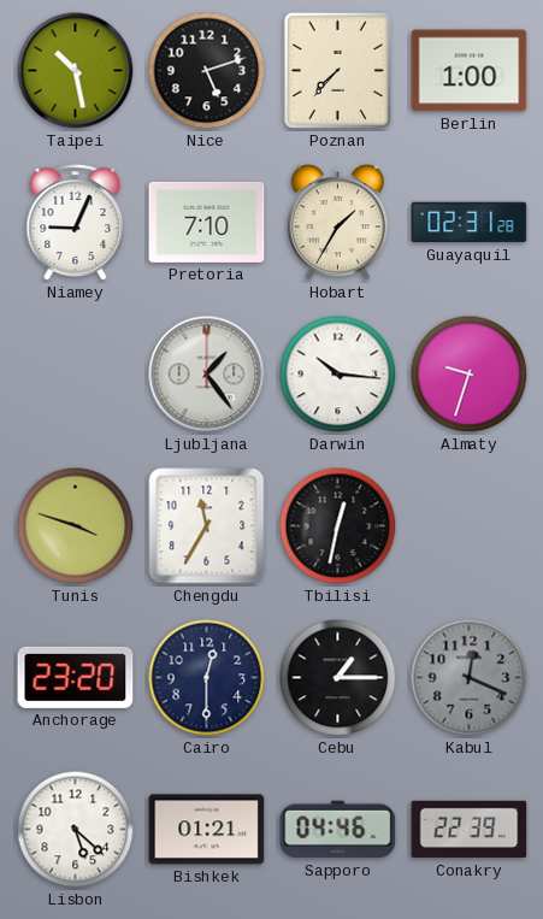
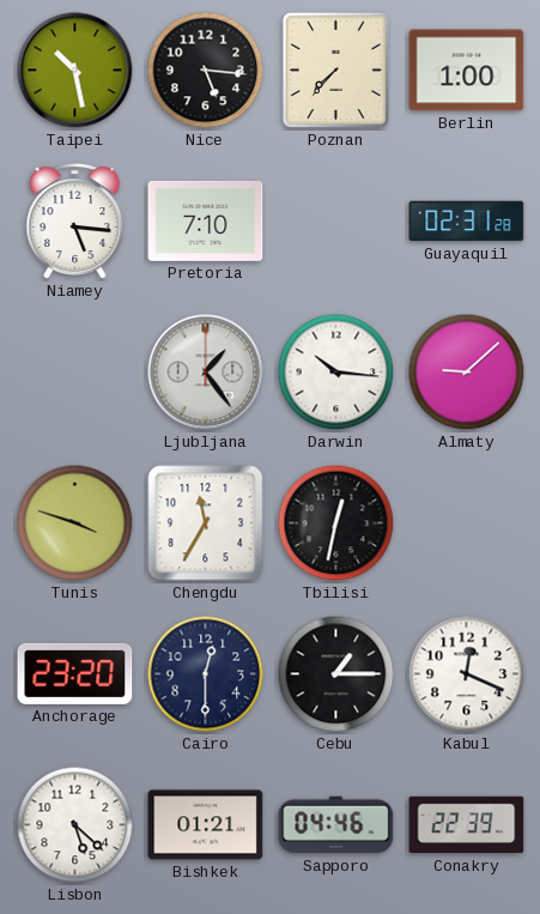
Nice: 5:12 -> 5:16
Niamey: 9:04 -> 5:16
Hobart: 1:35 -> none
Almaty: 9:33 -> 9:08
Kabul dial: grey -> white
